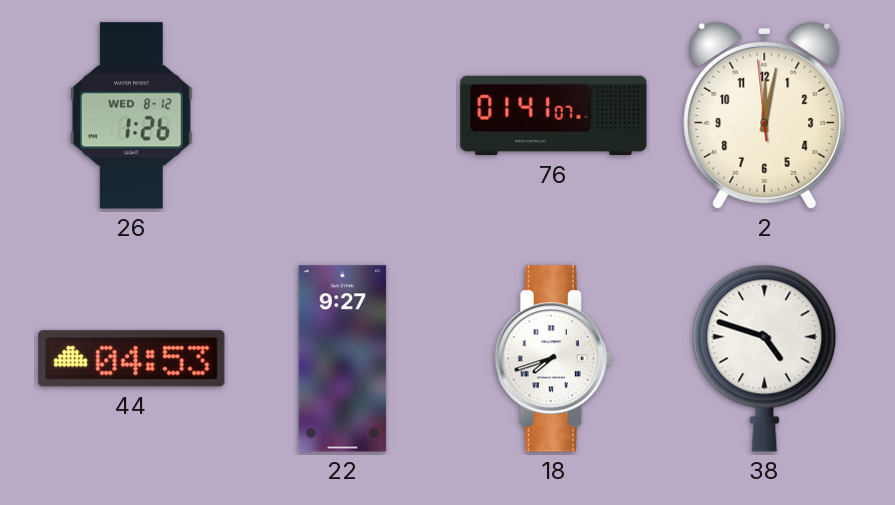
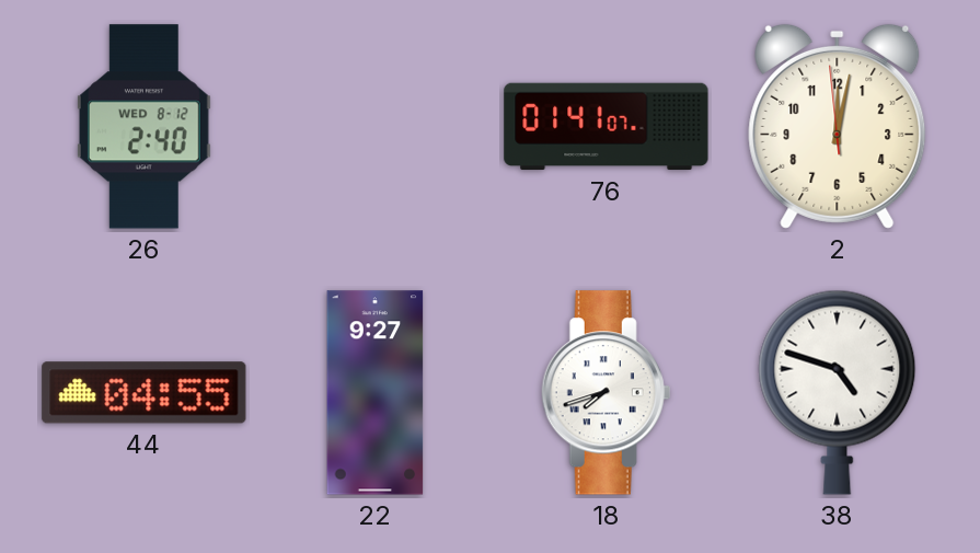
26: 1:26 -> 2:40
44: 04:53 -> 04:55
